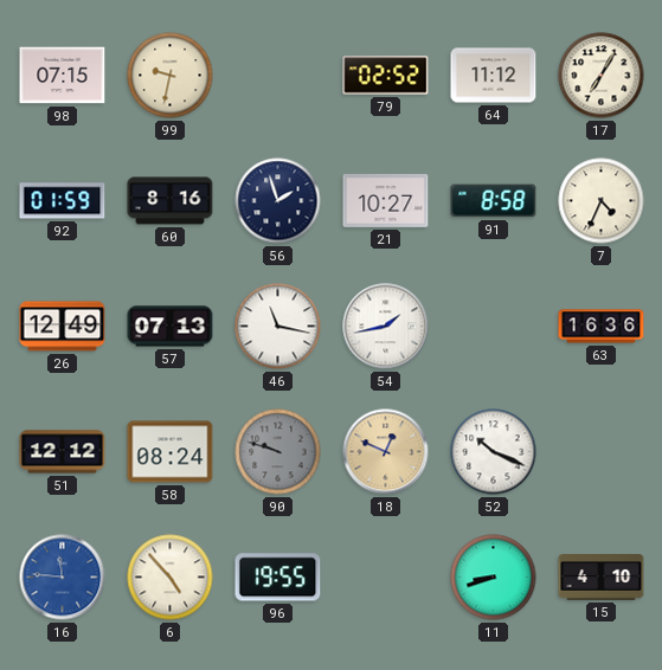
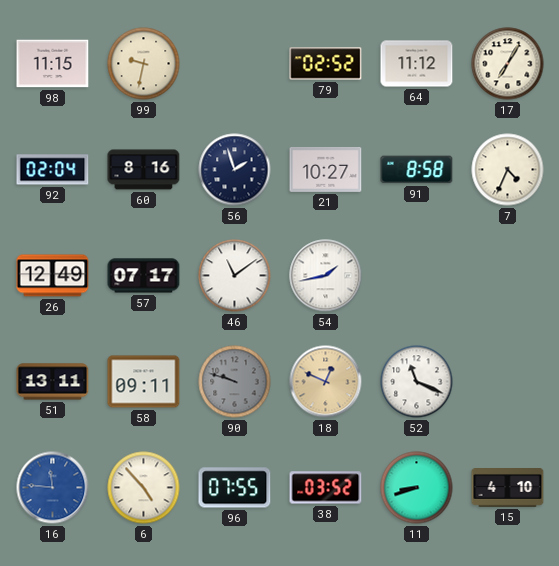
98: 07:15 -> 11:15
92: 01:59 -> 02:04
57: 07:13 -> 07:17
46: 11:17 -> 11:09
63: 16:36 -> none
51: 12:12 -> 13:11
58: 08:24 -> 09:11
52: 10:19 -> 11:19
96: 19:55 -> 07:55
38: none -> 03:52
